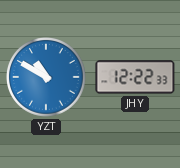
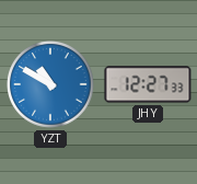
JHY: 12:22 -> 12:27
